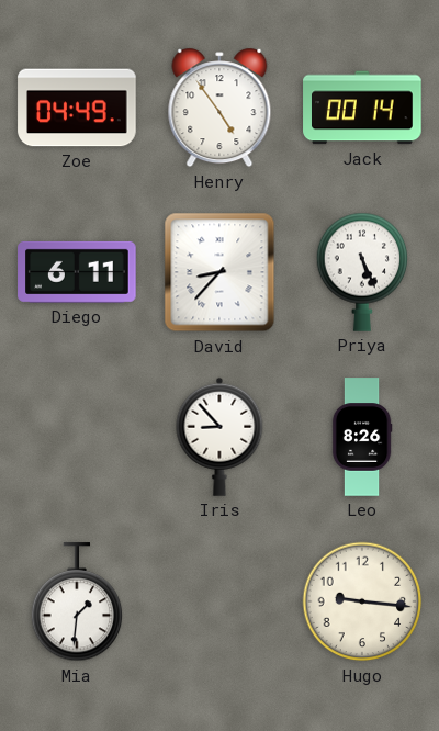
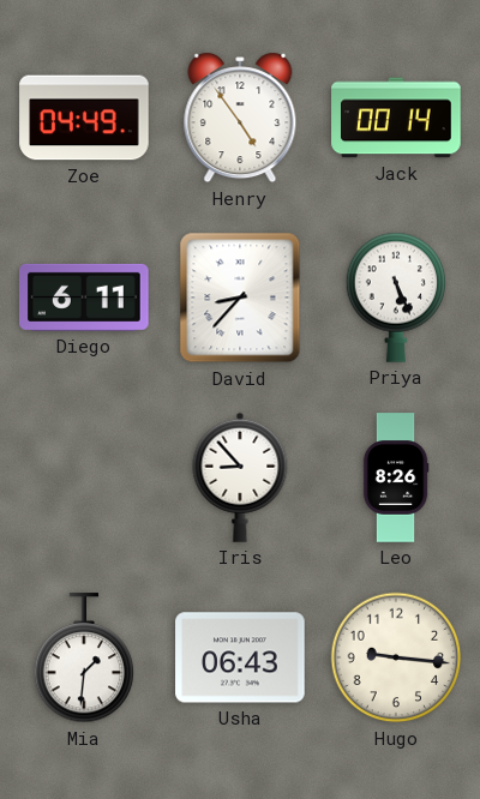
Usha: none -> 06:43
